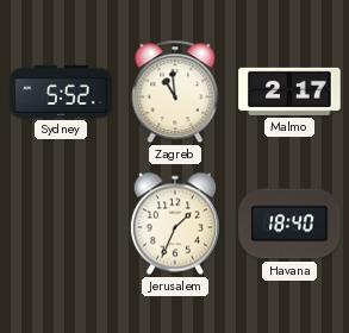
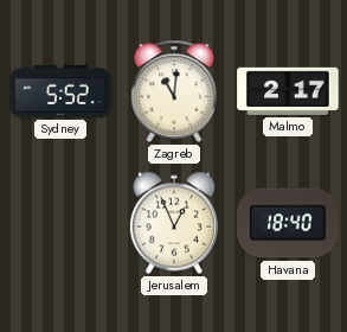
Zagreb: 10:59 -> 11:01
Jerusalem: 1:34 -> 12:56
